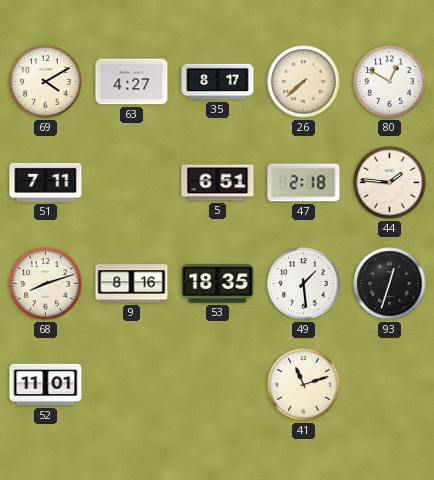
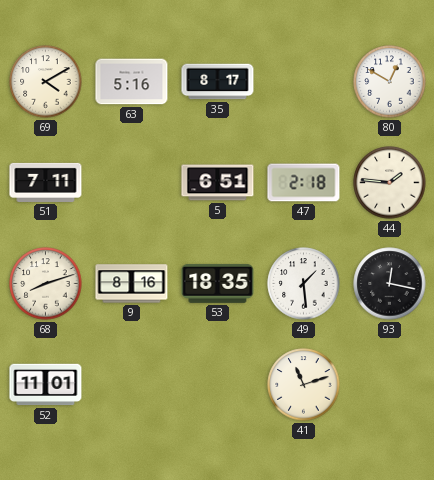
63: 4:27 -> 5:16
26: 7:38 -> none
93: 12:33 -> 12:17
